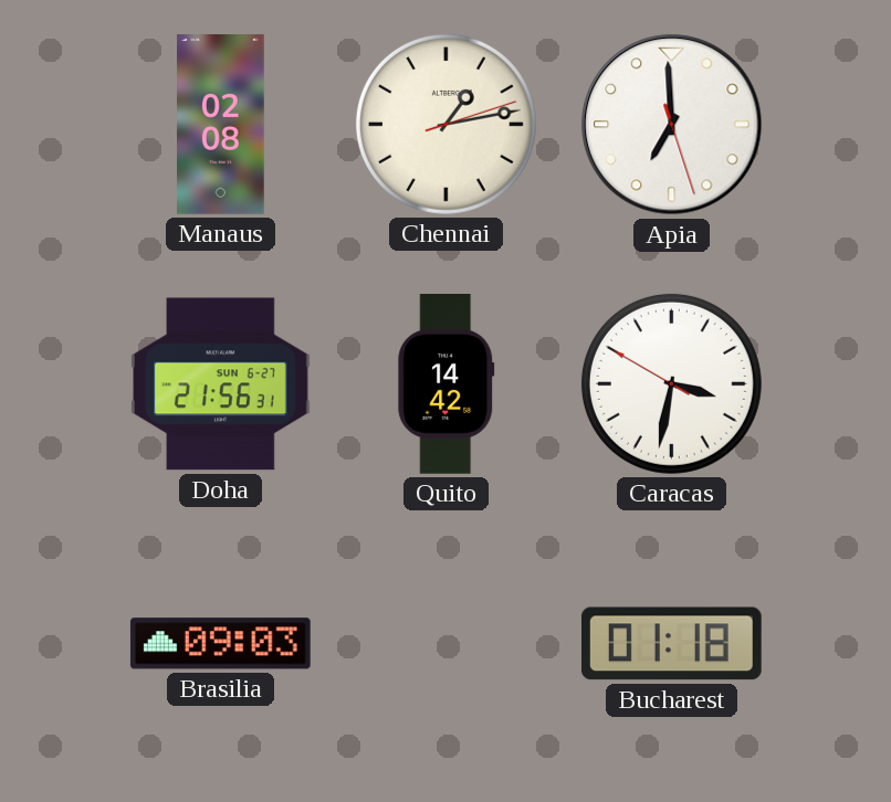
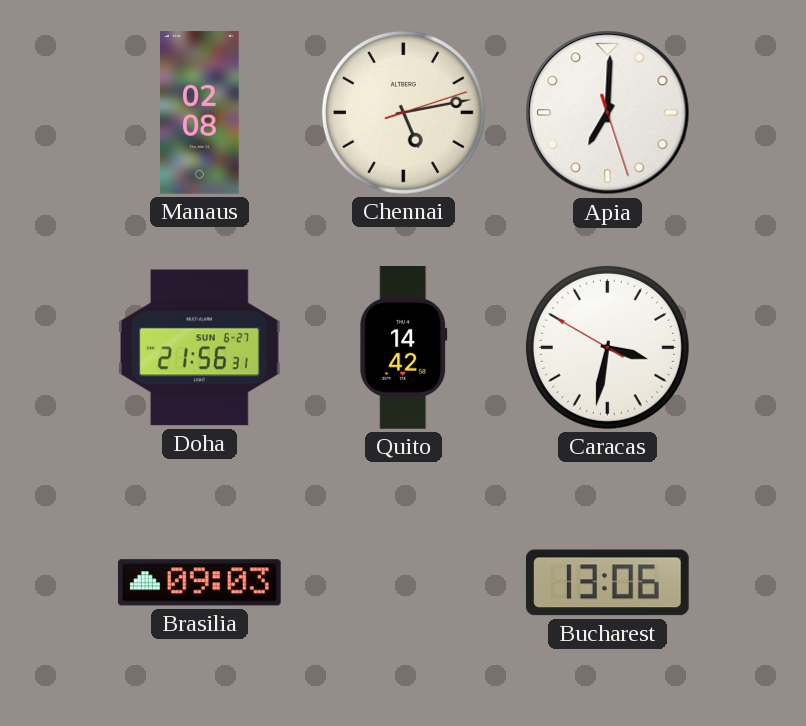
Chennai: 1:13 -> 5:13
Apia: 6:59 -> 7:00
Bucharest: 01:18 -> 13:06
